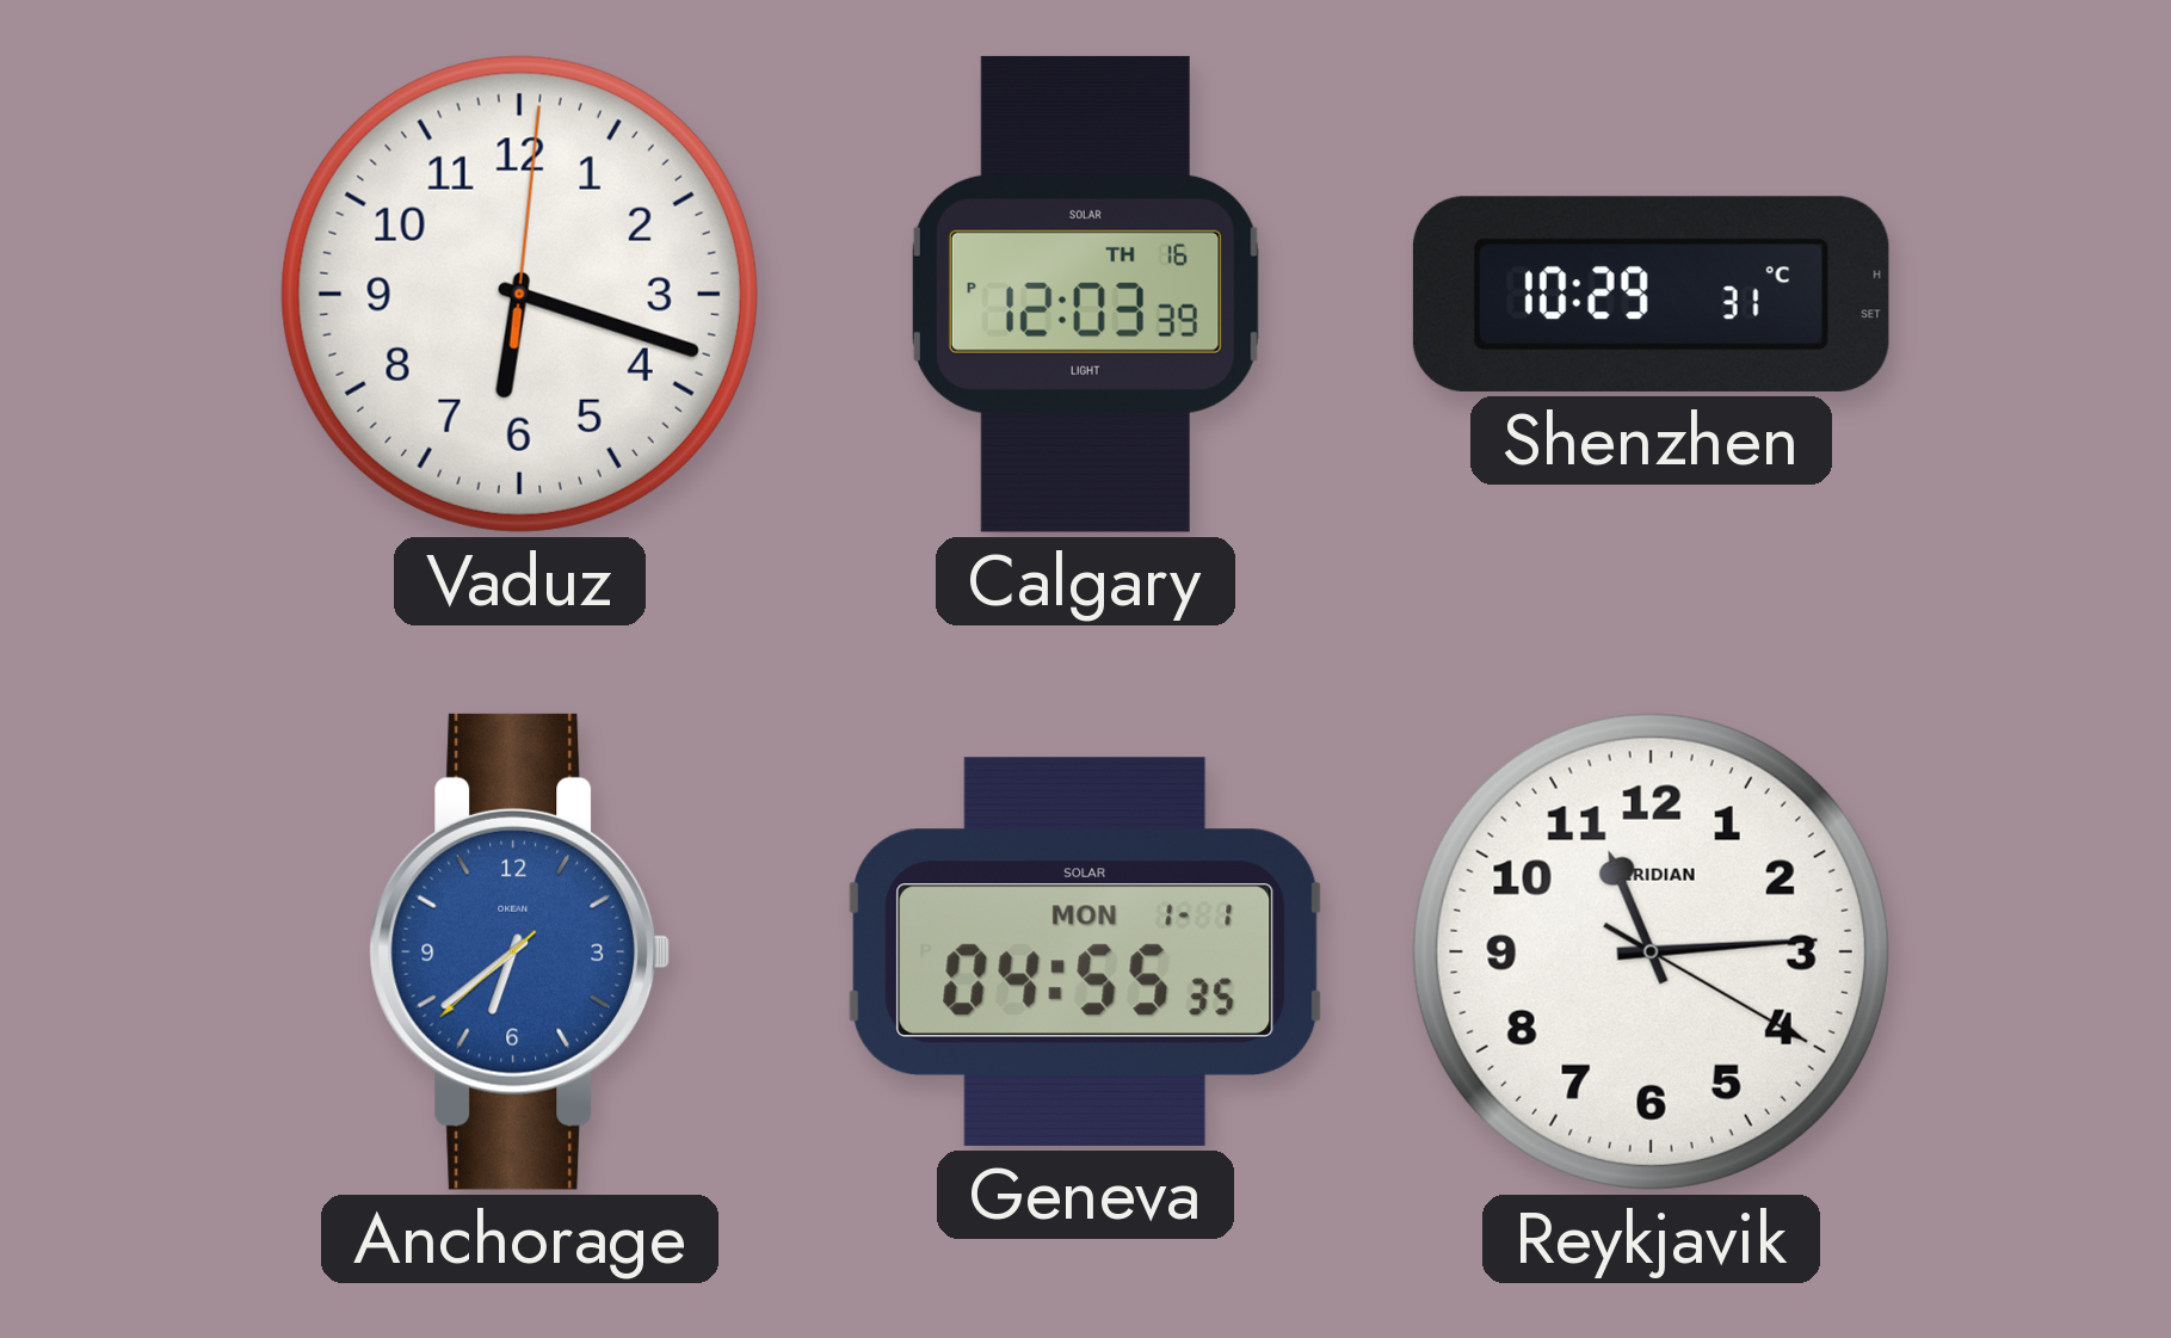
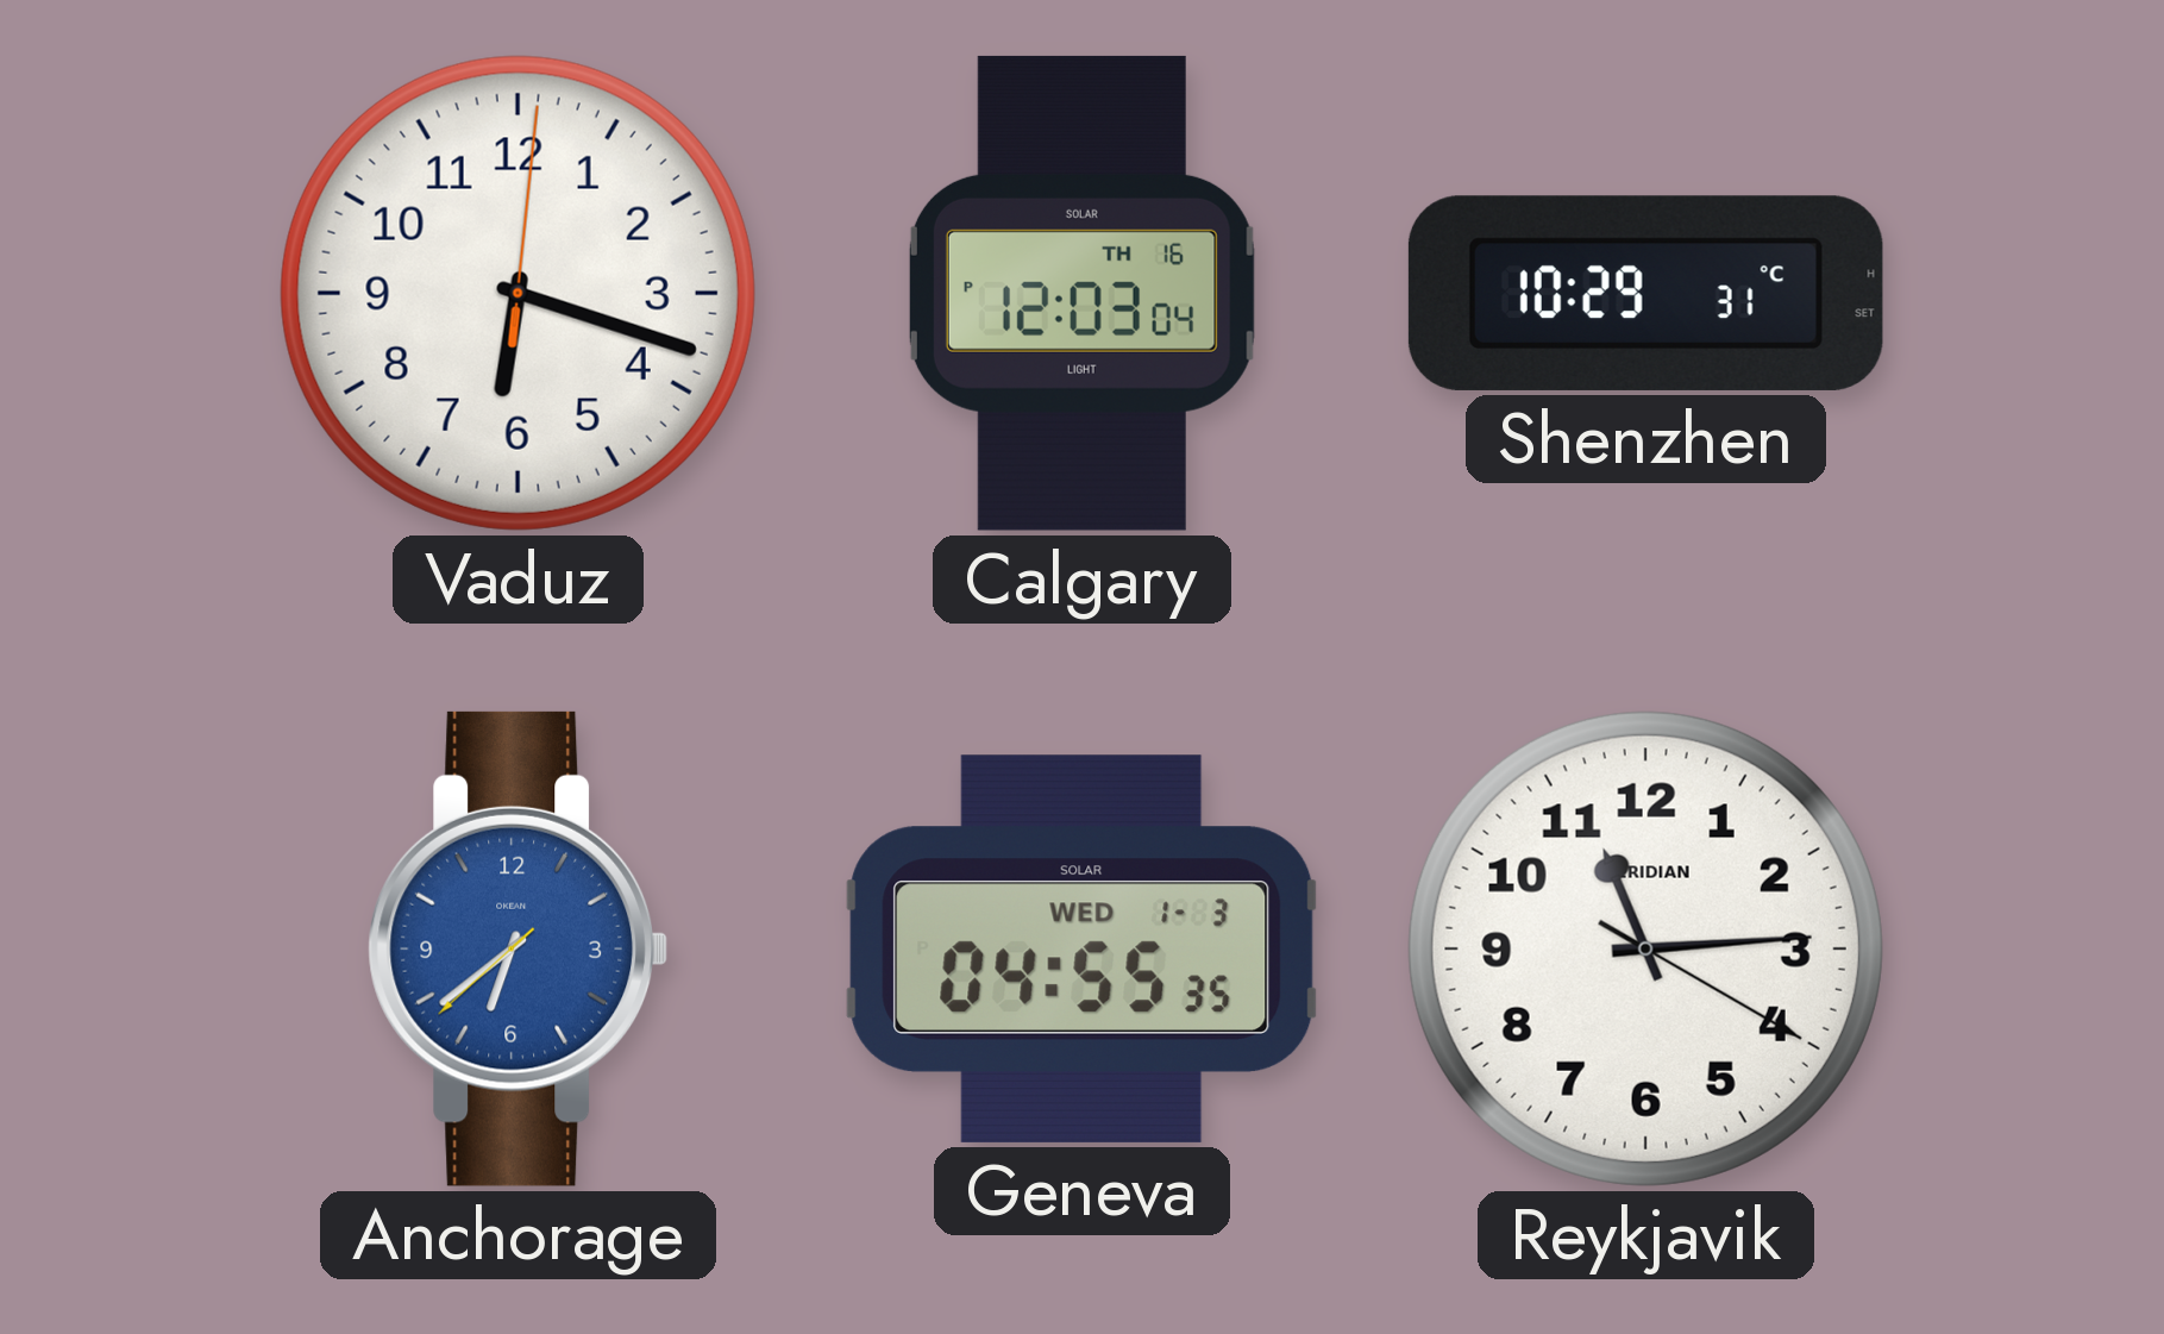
Calgary: 12:03:39 PM -> 12:03:04 PM
Geneva date: MON 1-1 -> WED 1-3
